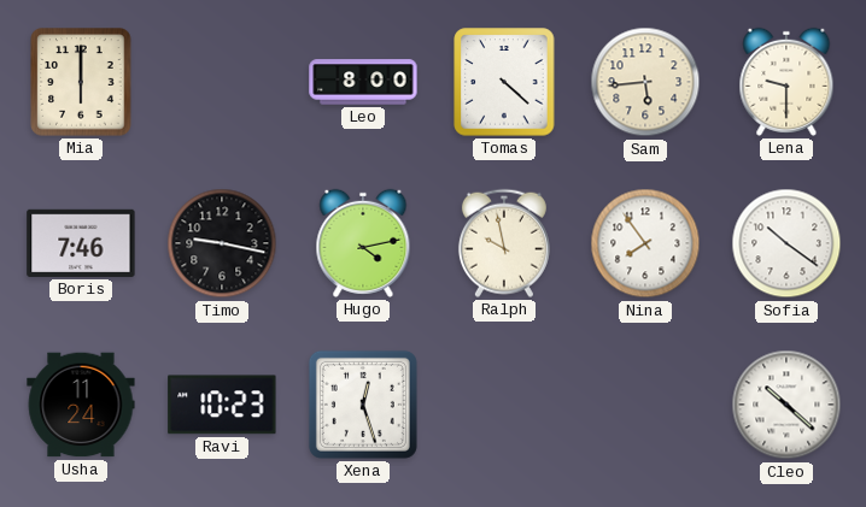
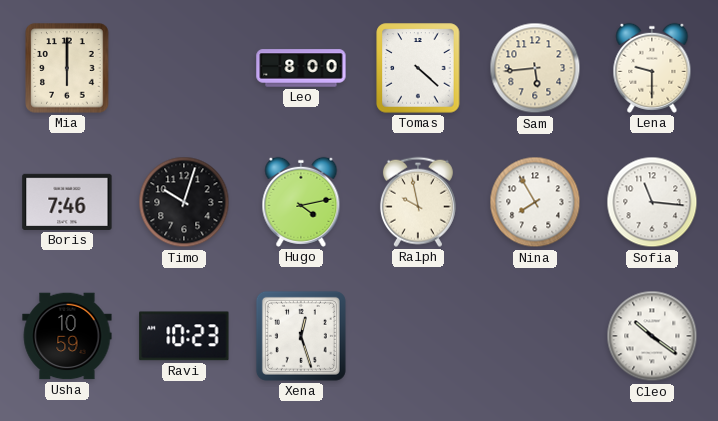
Timo: 9:17 -> 10:03
Nina: 7:54 -> 7:55
Sofia: 10:21 -> 11:16
Usha: 11:24 -> 10:59
Cleo: 10:22 -> 10:21
